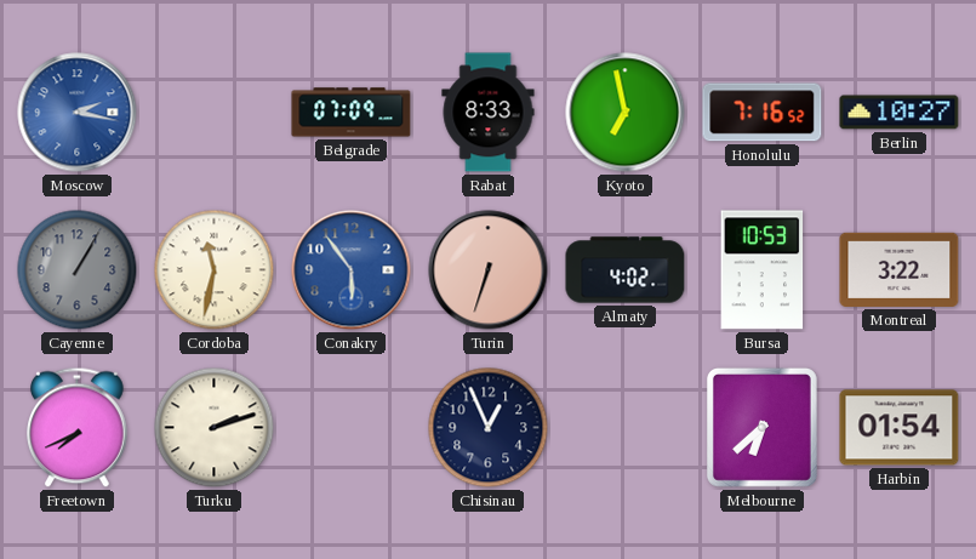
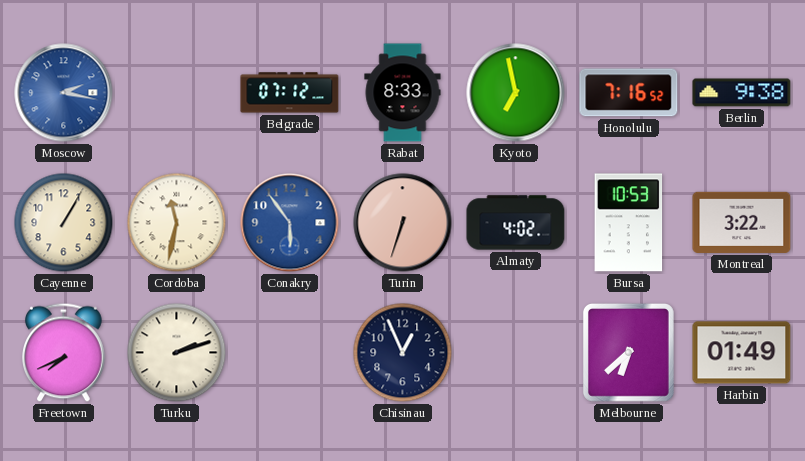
Belgrade: 07:09 -> 07:12
Berlin: 10:27 -> 9:38
Cayenne dial: grey -> cream
Harbin: 01:54 -> 01:49
